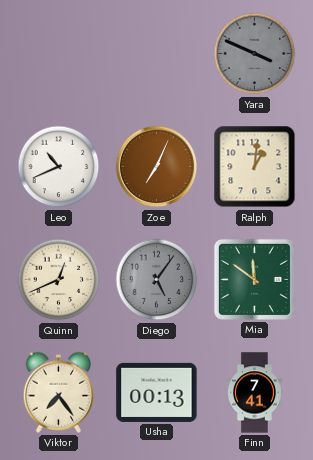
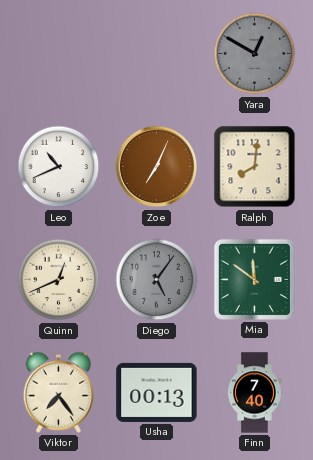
Yara: 3:49 -> 12:50
Ralph: 1:01 -> 8:01
Finn: 7:41 -> 7:40
